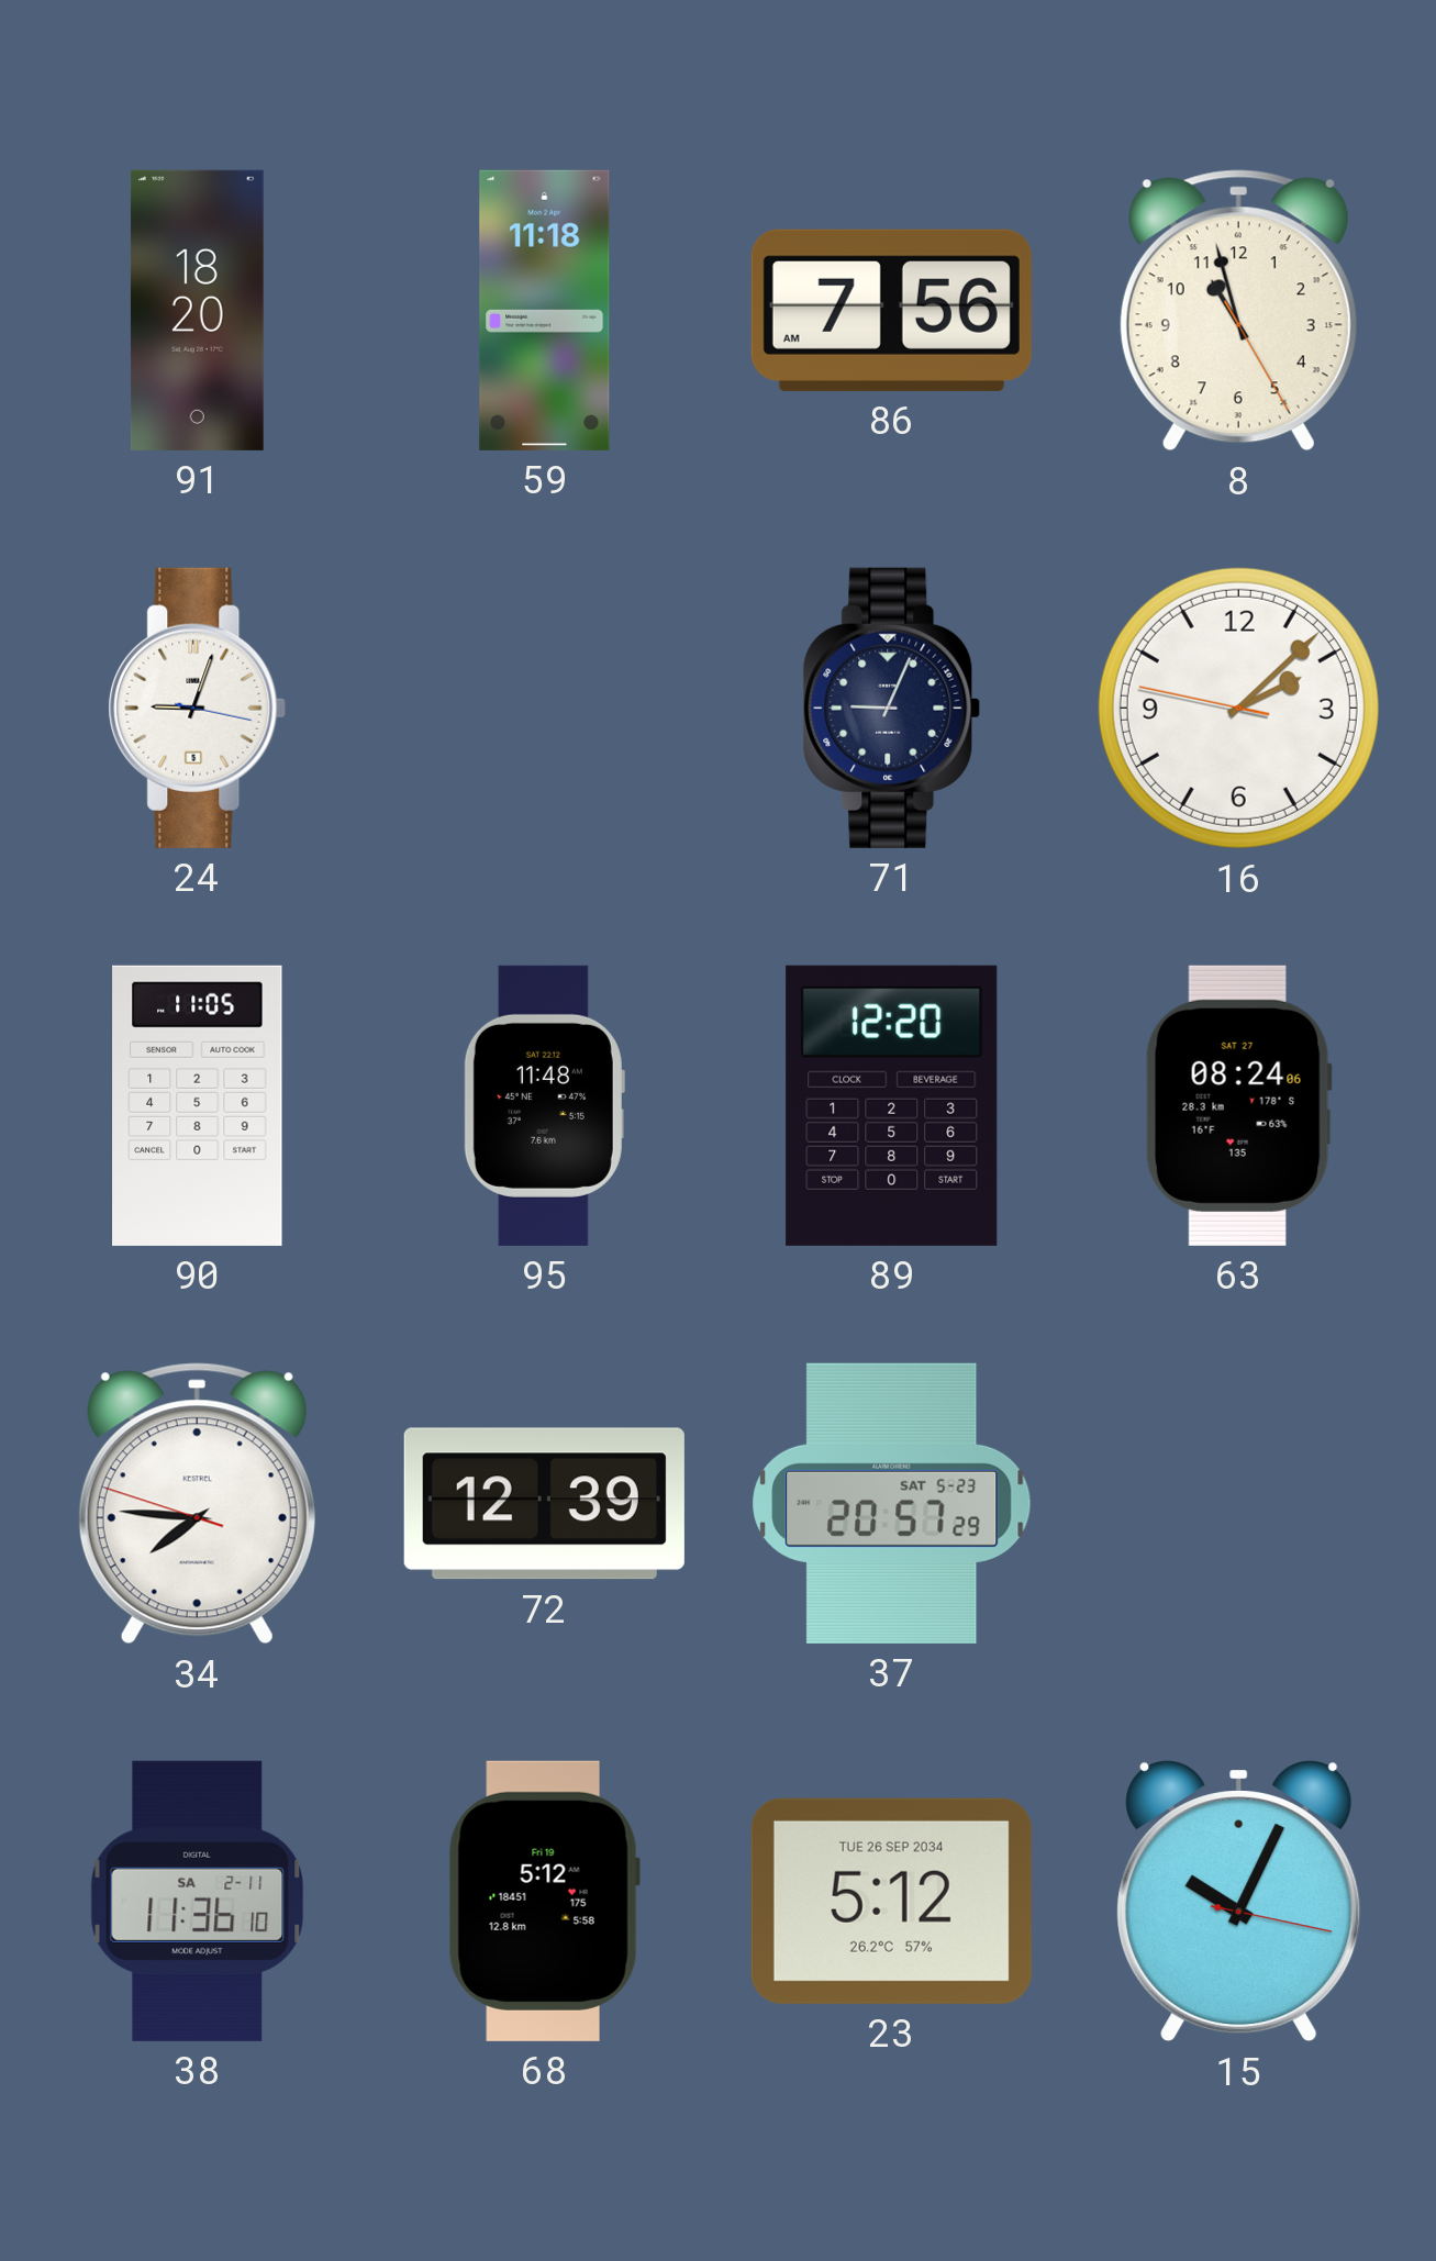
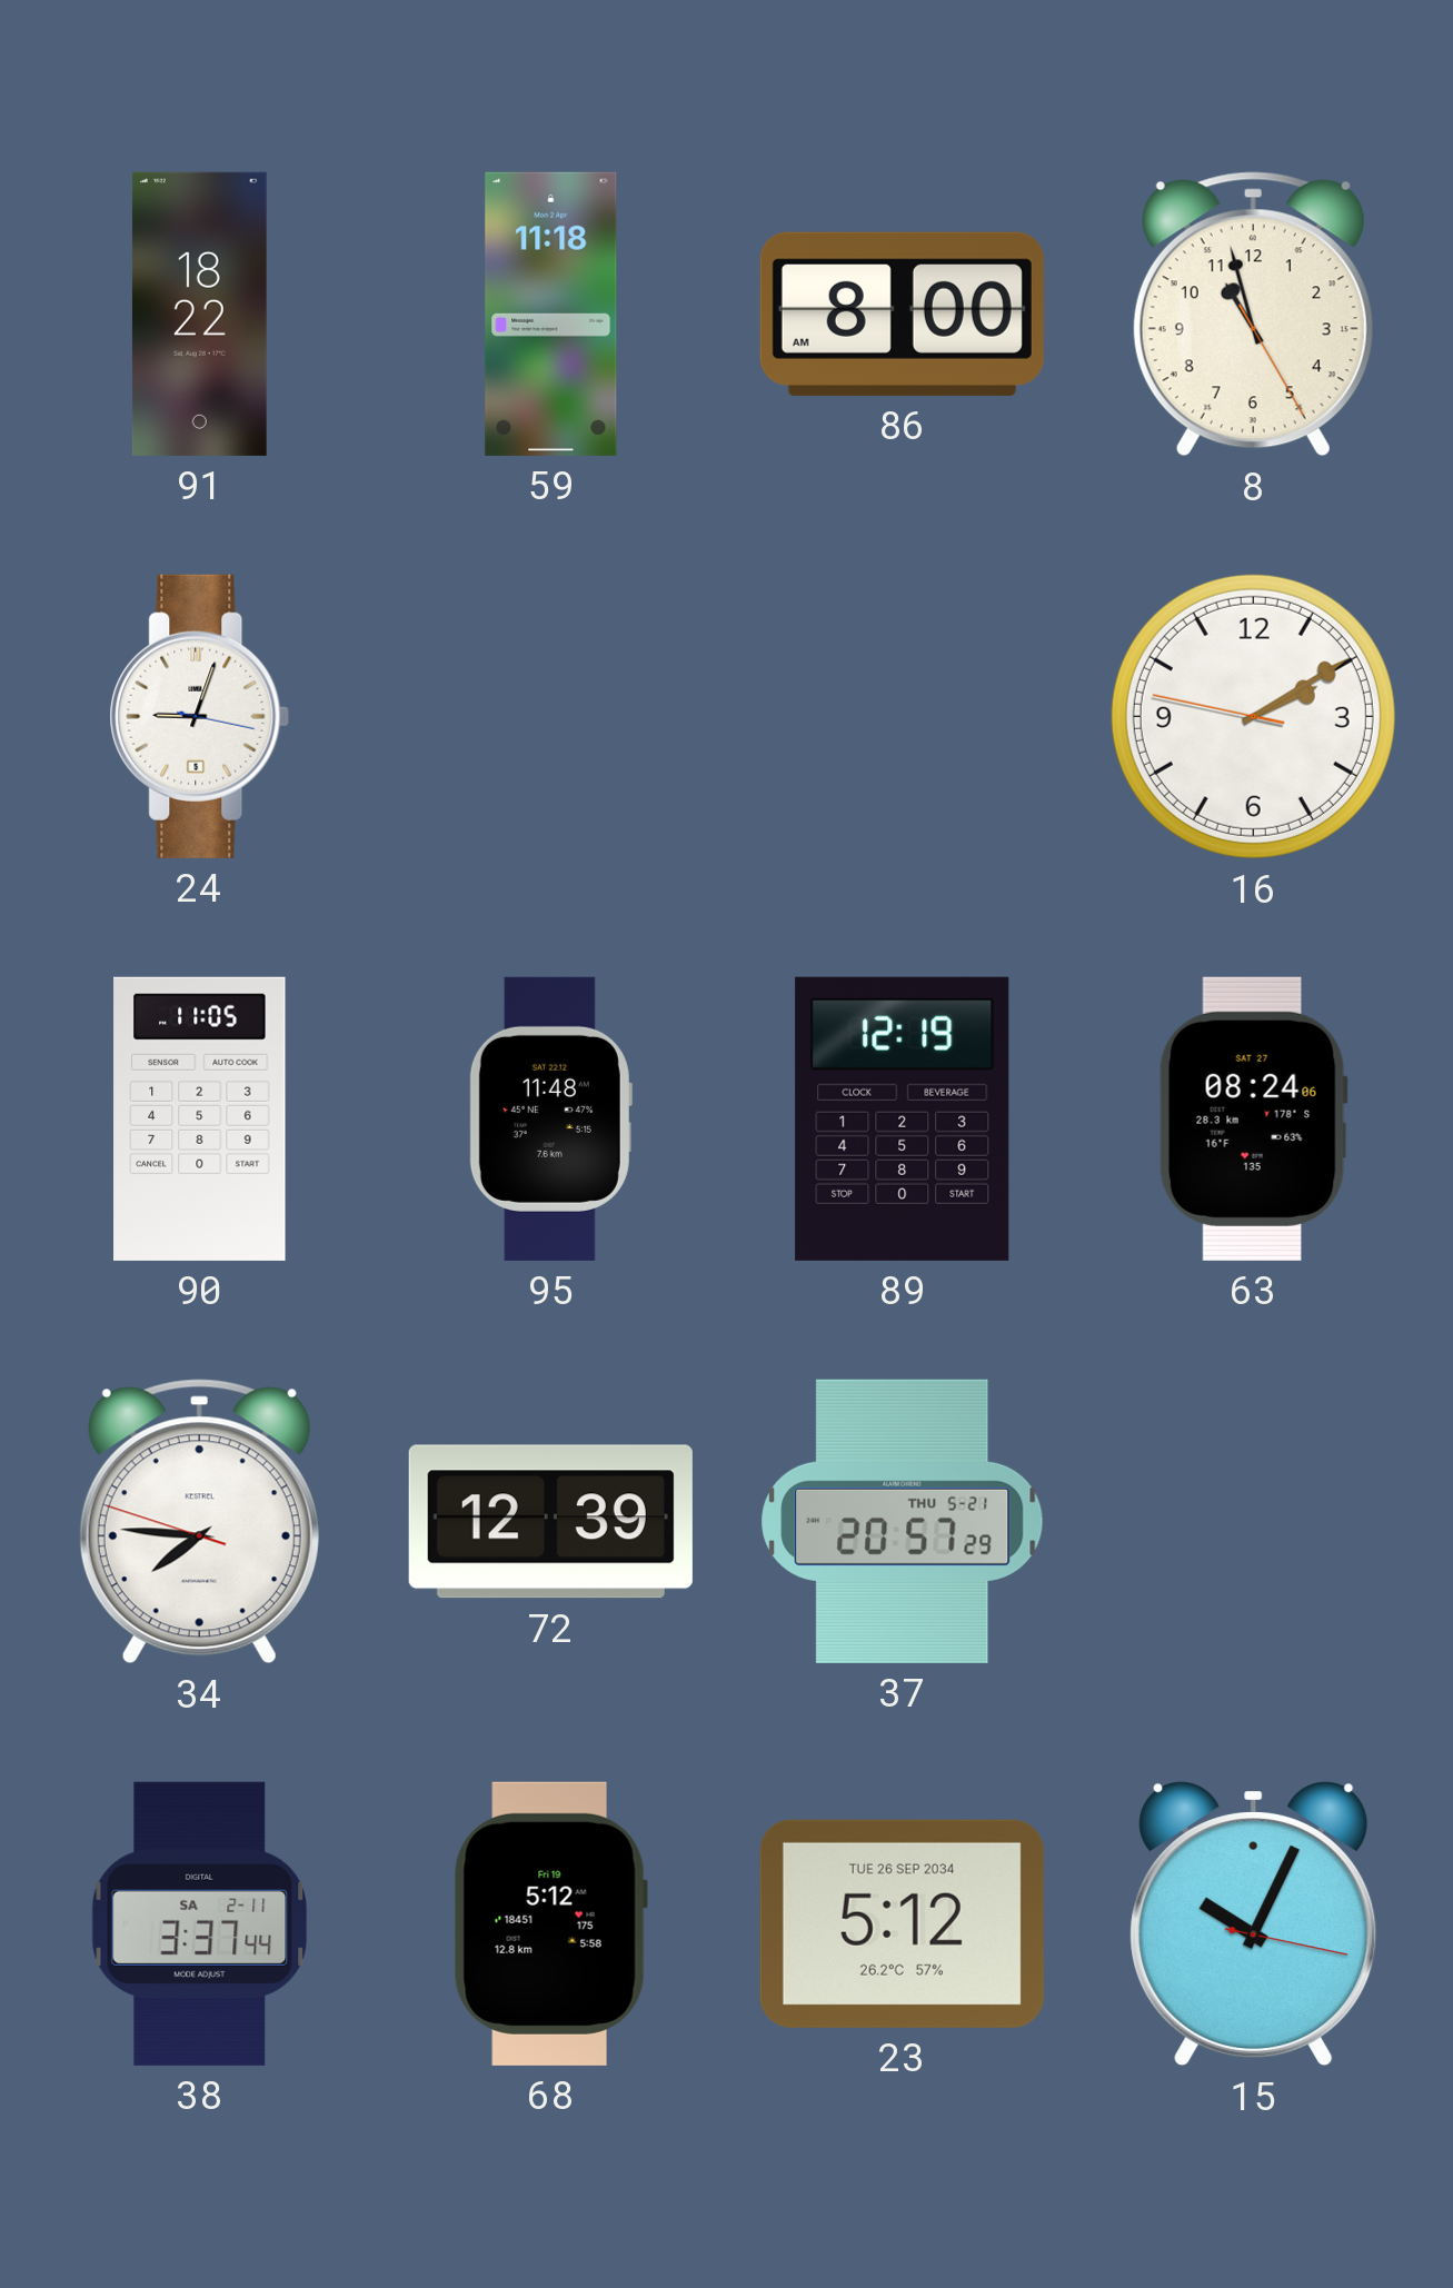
91: 18:20 -> 18:22
86: 7:56 -> 8:00
71: 9:04 -> none
16: 2:07 -> 2:09
89: 12:20 -> 12:19
37 date: SAT 5-23 -> THU 5-21
38: 11:36 -> 3:37
